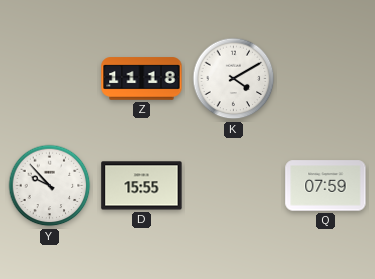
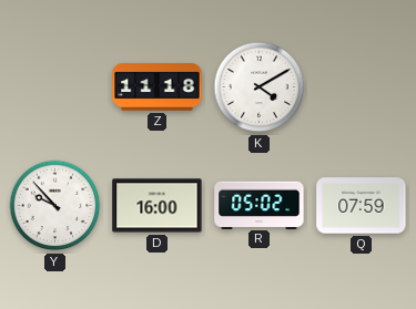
D: 15:55 -> 16:00
R: none -> 05:02
